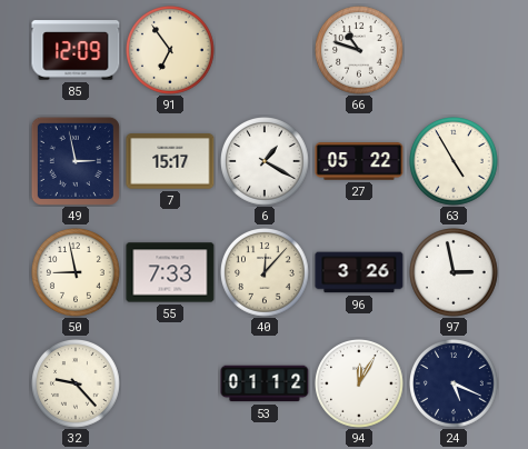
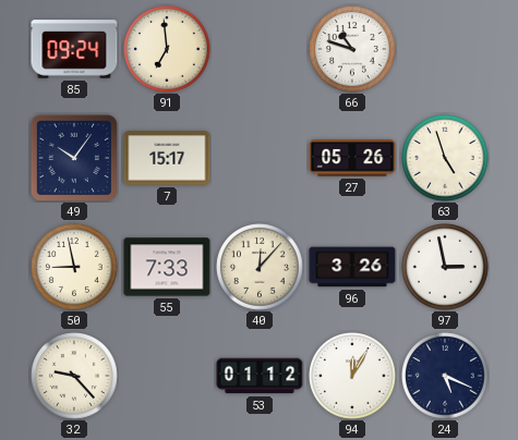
85: 12:09 -> 09:24
91: 6:54 -> 6:59
49: 2:58 -> 10:06
6: 1:20 -> none
27: 05:22 -> 05:26
63: 4:55 -> 4:57
